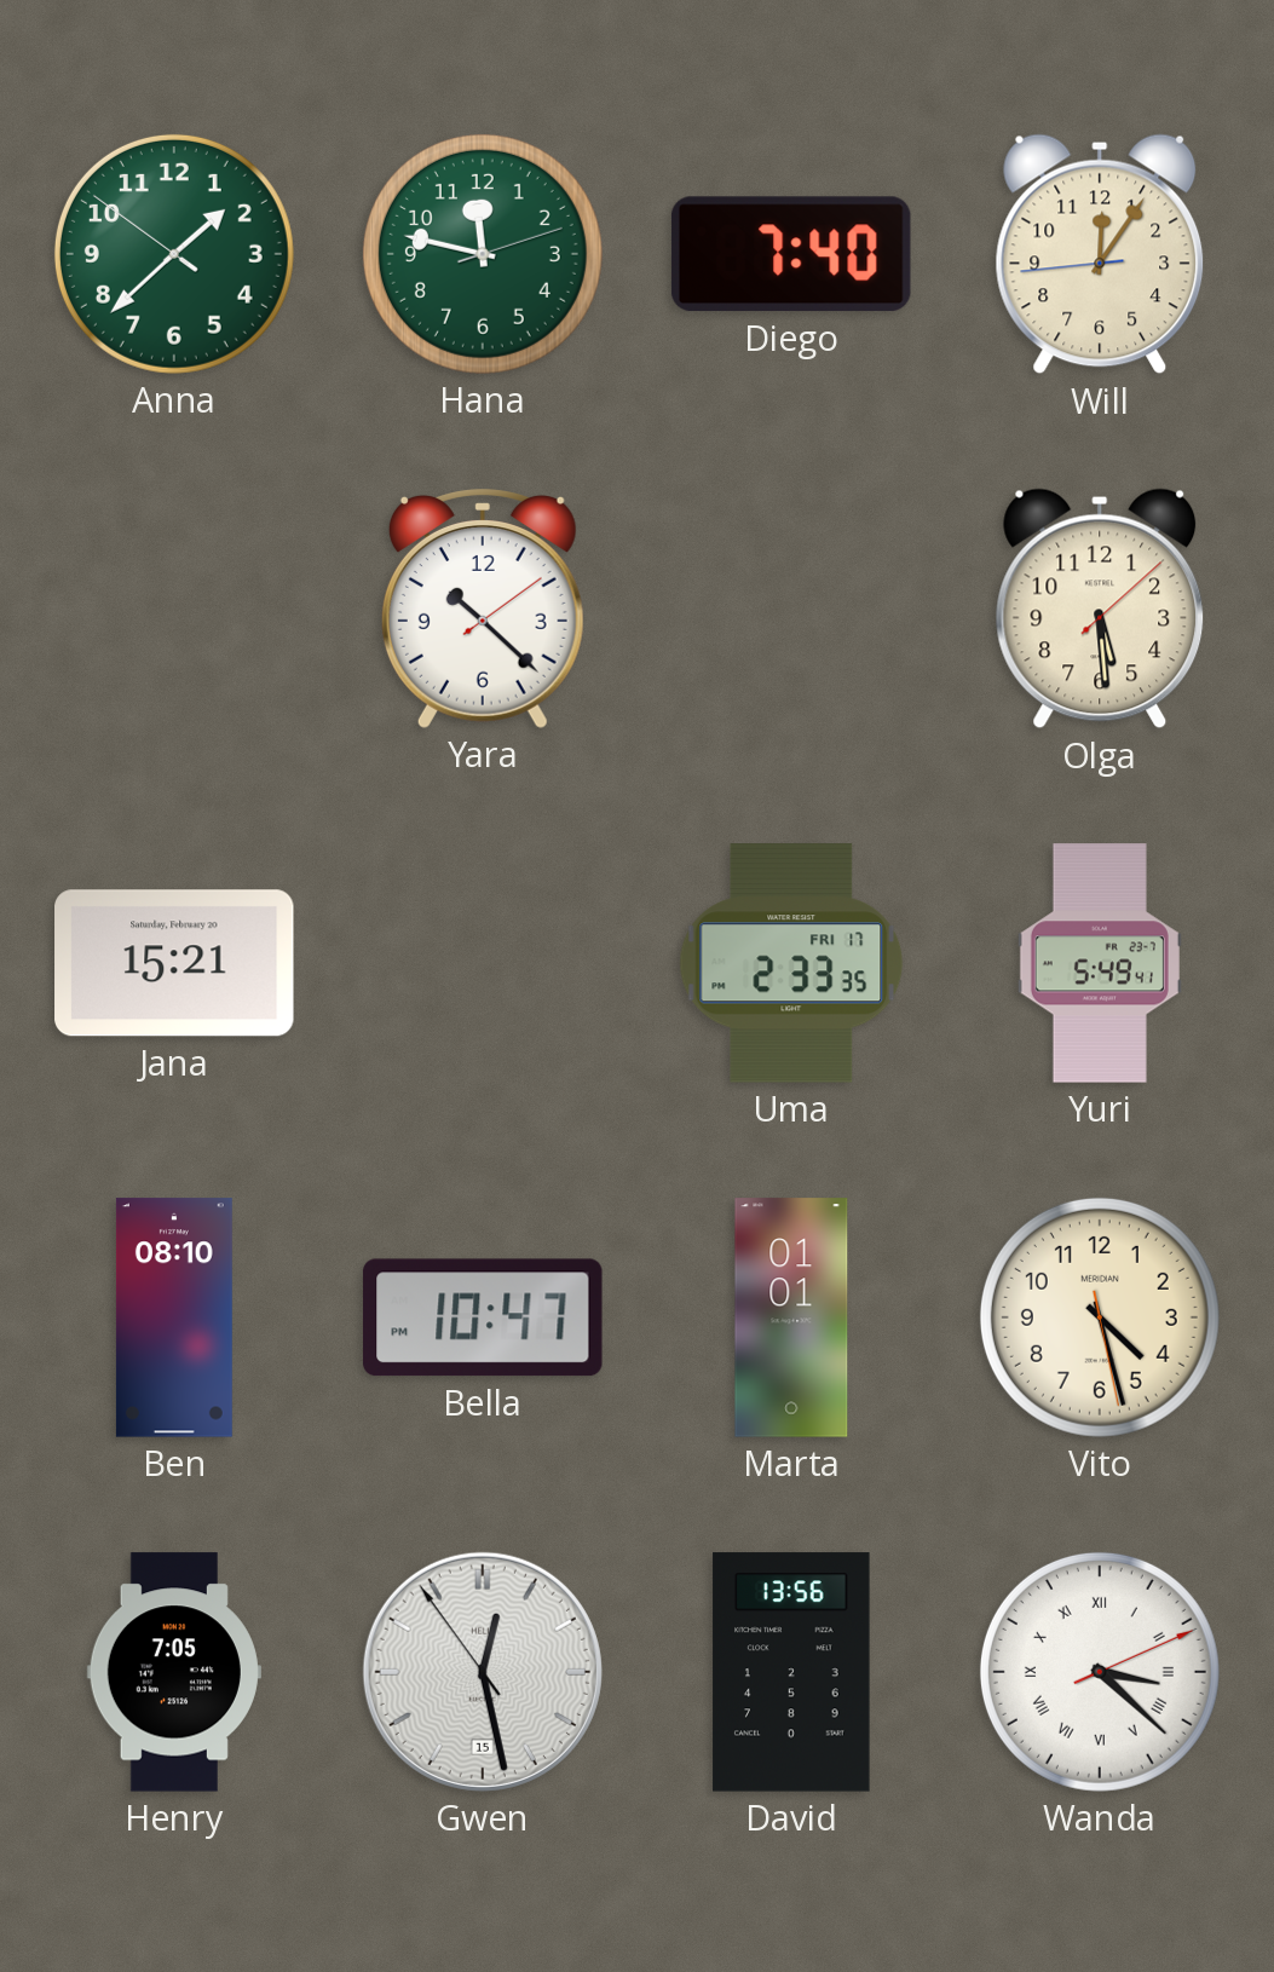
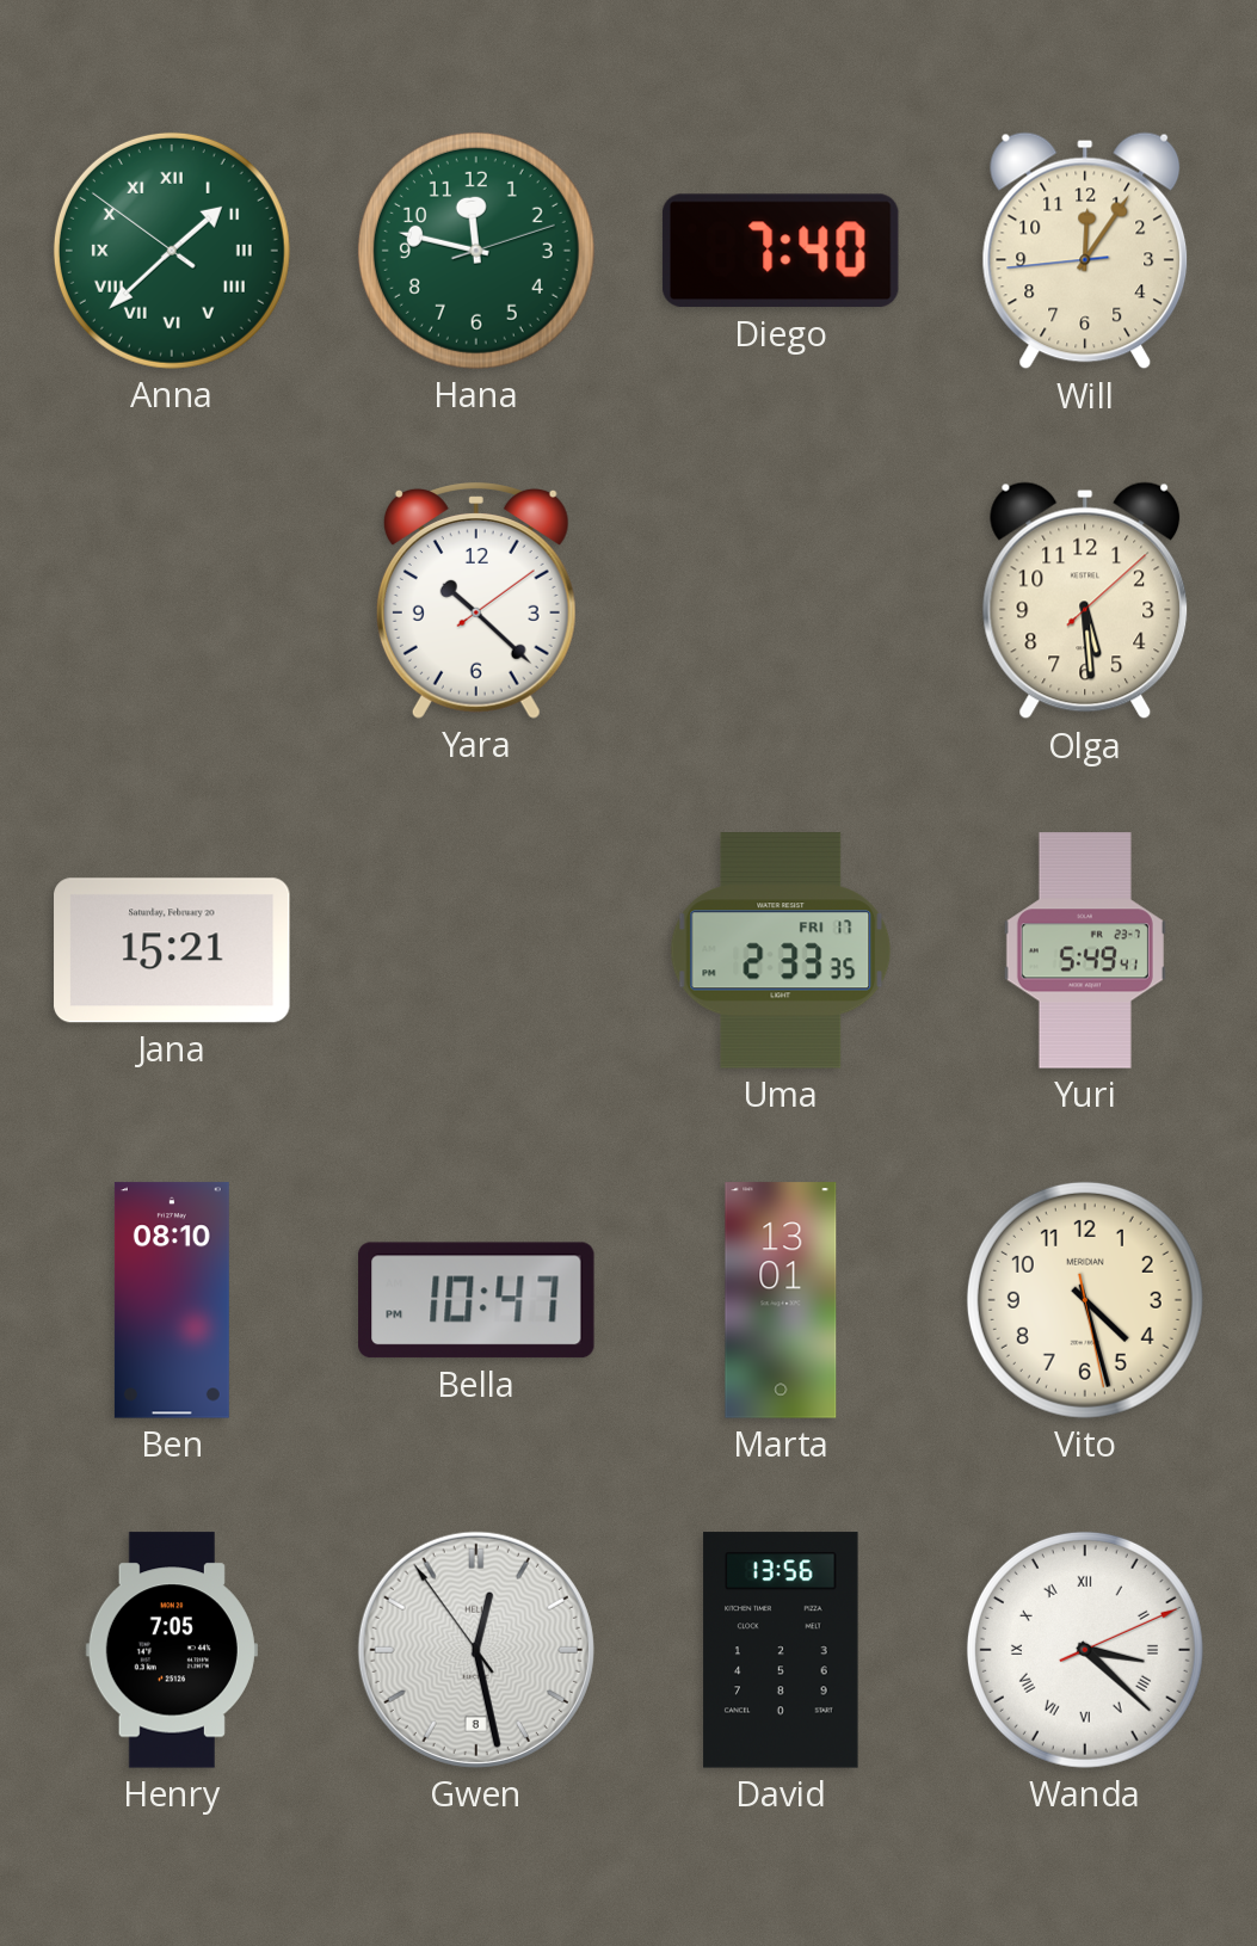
Anna numerals: Arabic -> Roman
Marta: 01:01 -> 13:01
Gwen date: 15 -> 8
